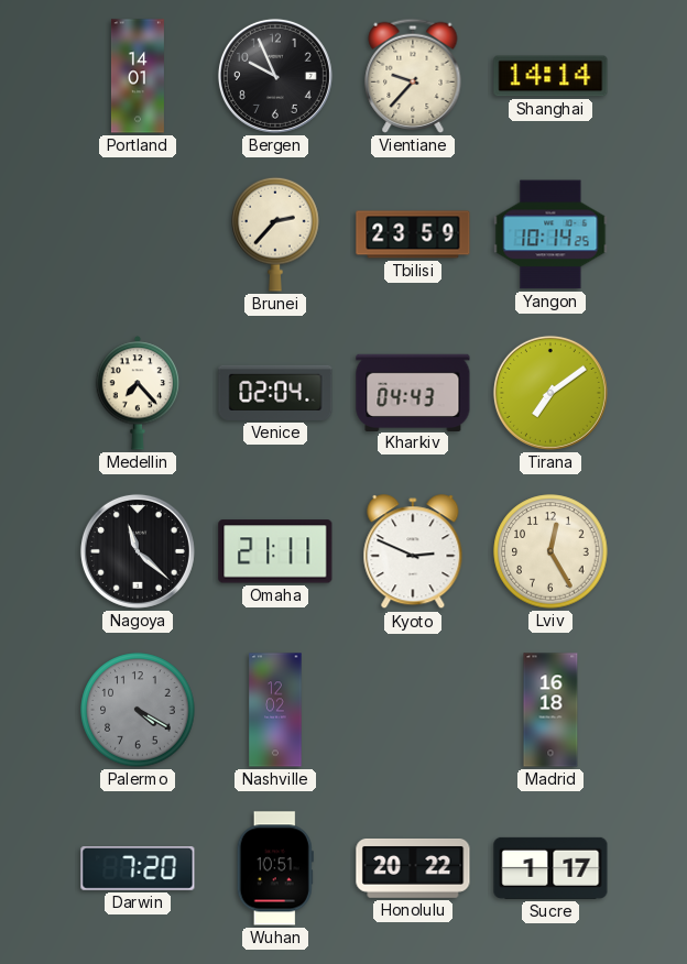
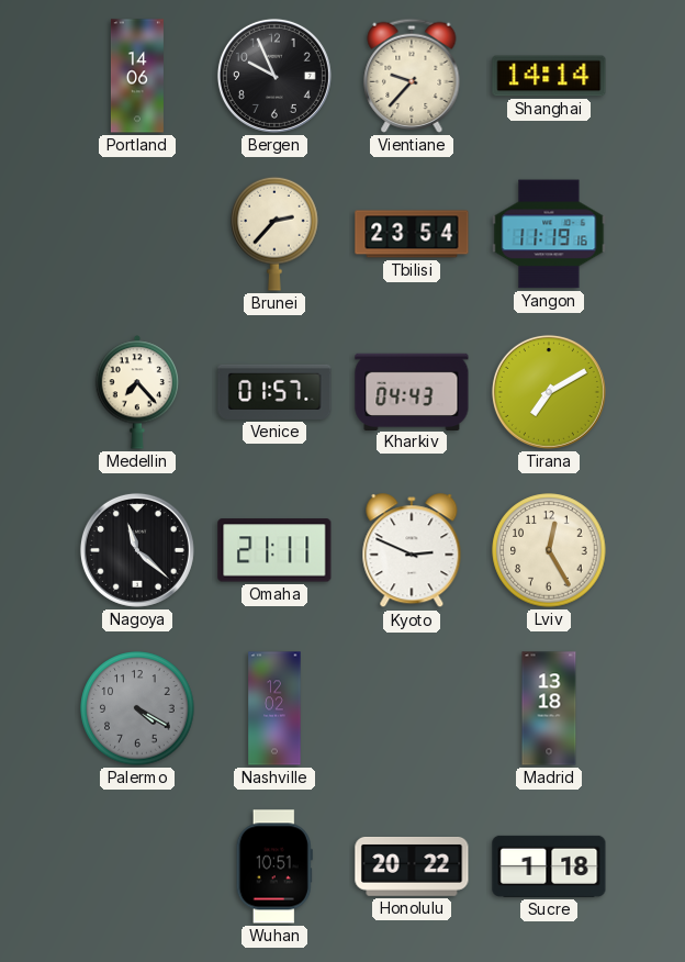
Portland: 14:01 -> 14:06
Tbilisi: 23:59 -> 23:54
Yangon: 10:14 -> 11:19
Venice: 02:04 -> 01:57
Tirana: 7:09 -> 7:10
Madrid: 16:18 -> 13:18
Darwin: 7:20 -> none
Sucre: 1:17 -> 1:18
